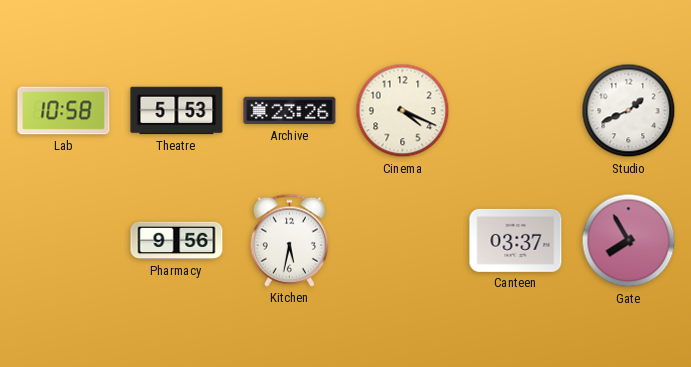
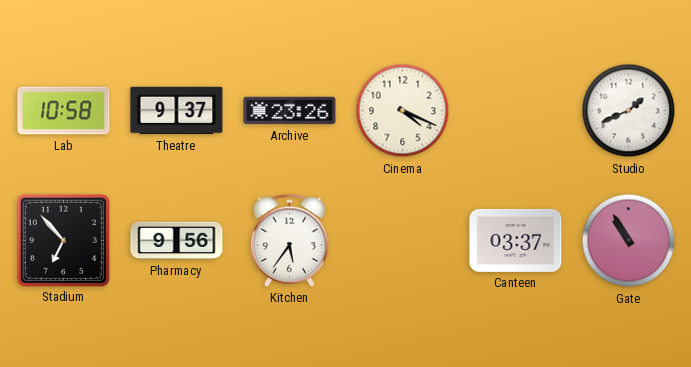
Theatre: 5:53 -> 9:37
Stadium: none -> 6:53
Kitchen: 5:32 -> 5:36
Gate: 7:55 -> 10:55
